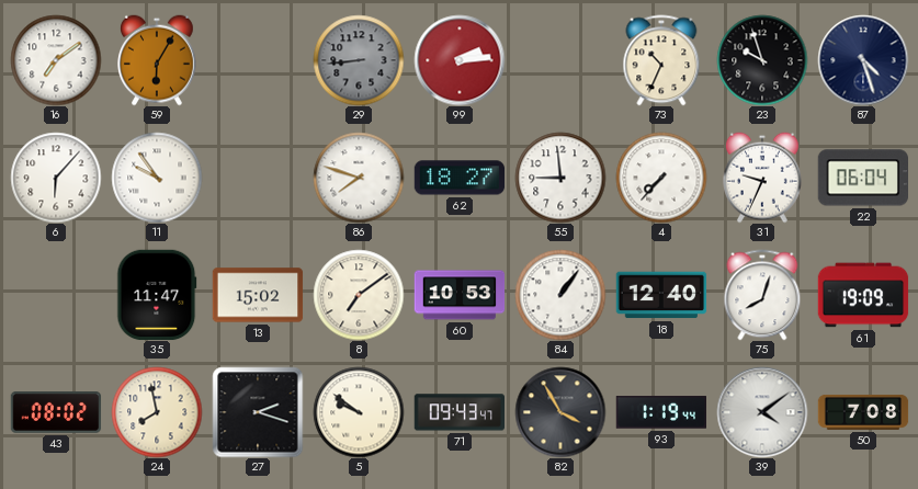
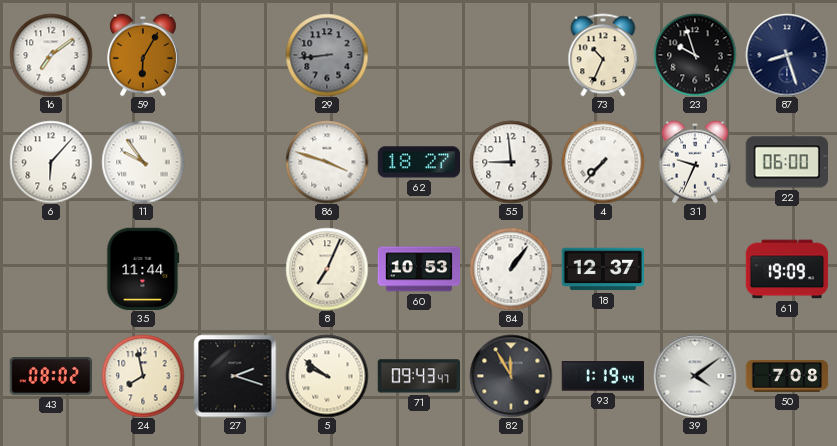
99: 2:14 -> none
87: 4:27 -> 8:27
86: 7:48 -> 3:48
22: 06:04 -> 06:00
35: 11:47 -> 11:44
13: 15:02 -> none
8: 7:09 -> 7:04
18: 12:40 -> 12:37
75: 8:03 -> none
82: 3:55 -> 11:55
